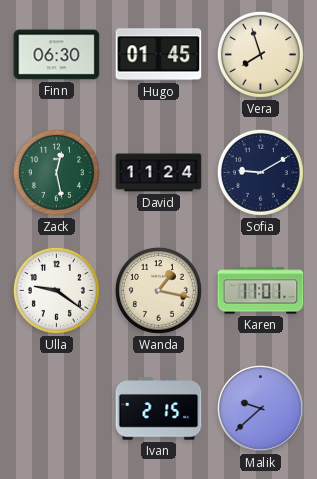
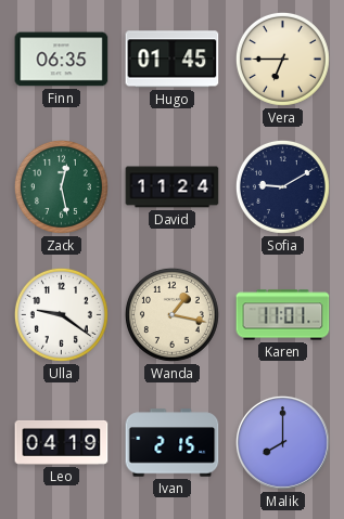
Finn: 06:30 -> 06:35
Vera: 7:57 -> 6:45
Leo: none -> 04:19
Malik: 9:38 -> 8:00
